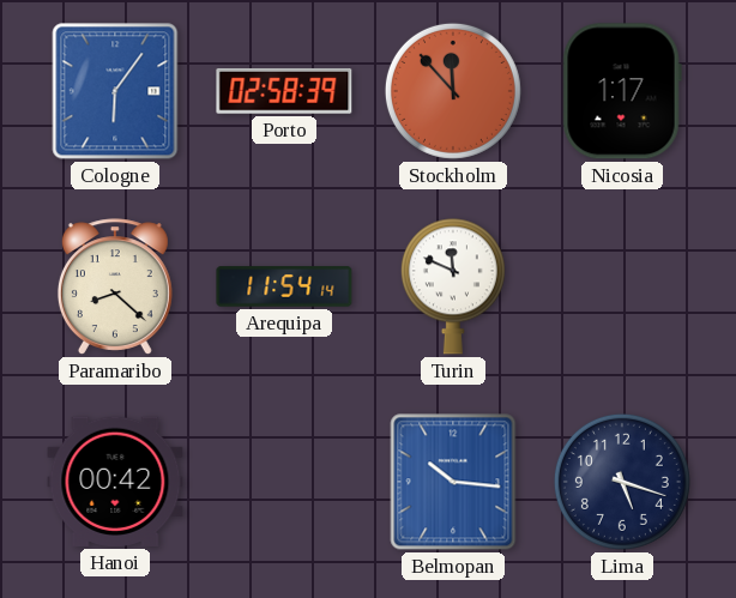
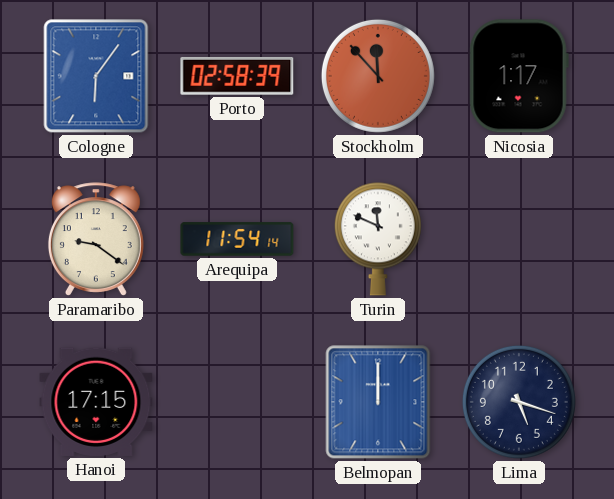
Paramaribo: 8:22 -> 9:21
Hanoi: 00:42 -> 17:15
Belmopan: 10:16 -> 12:00
